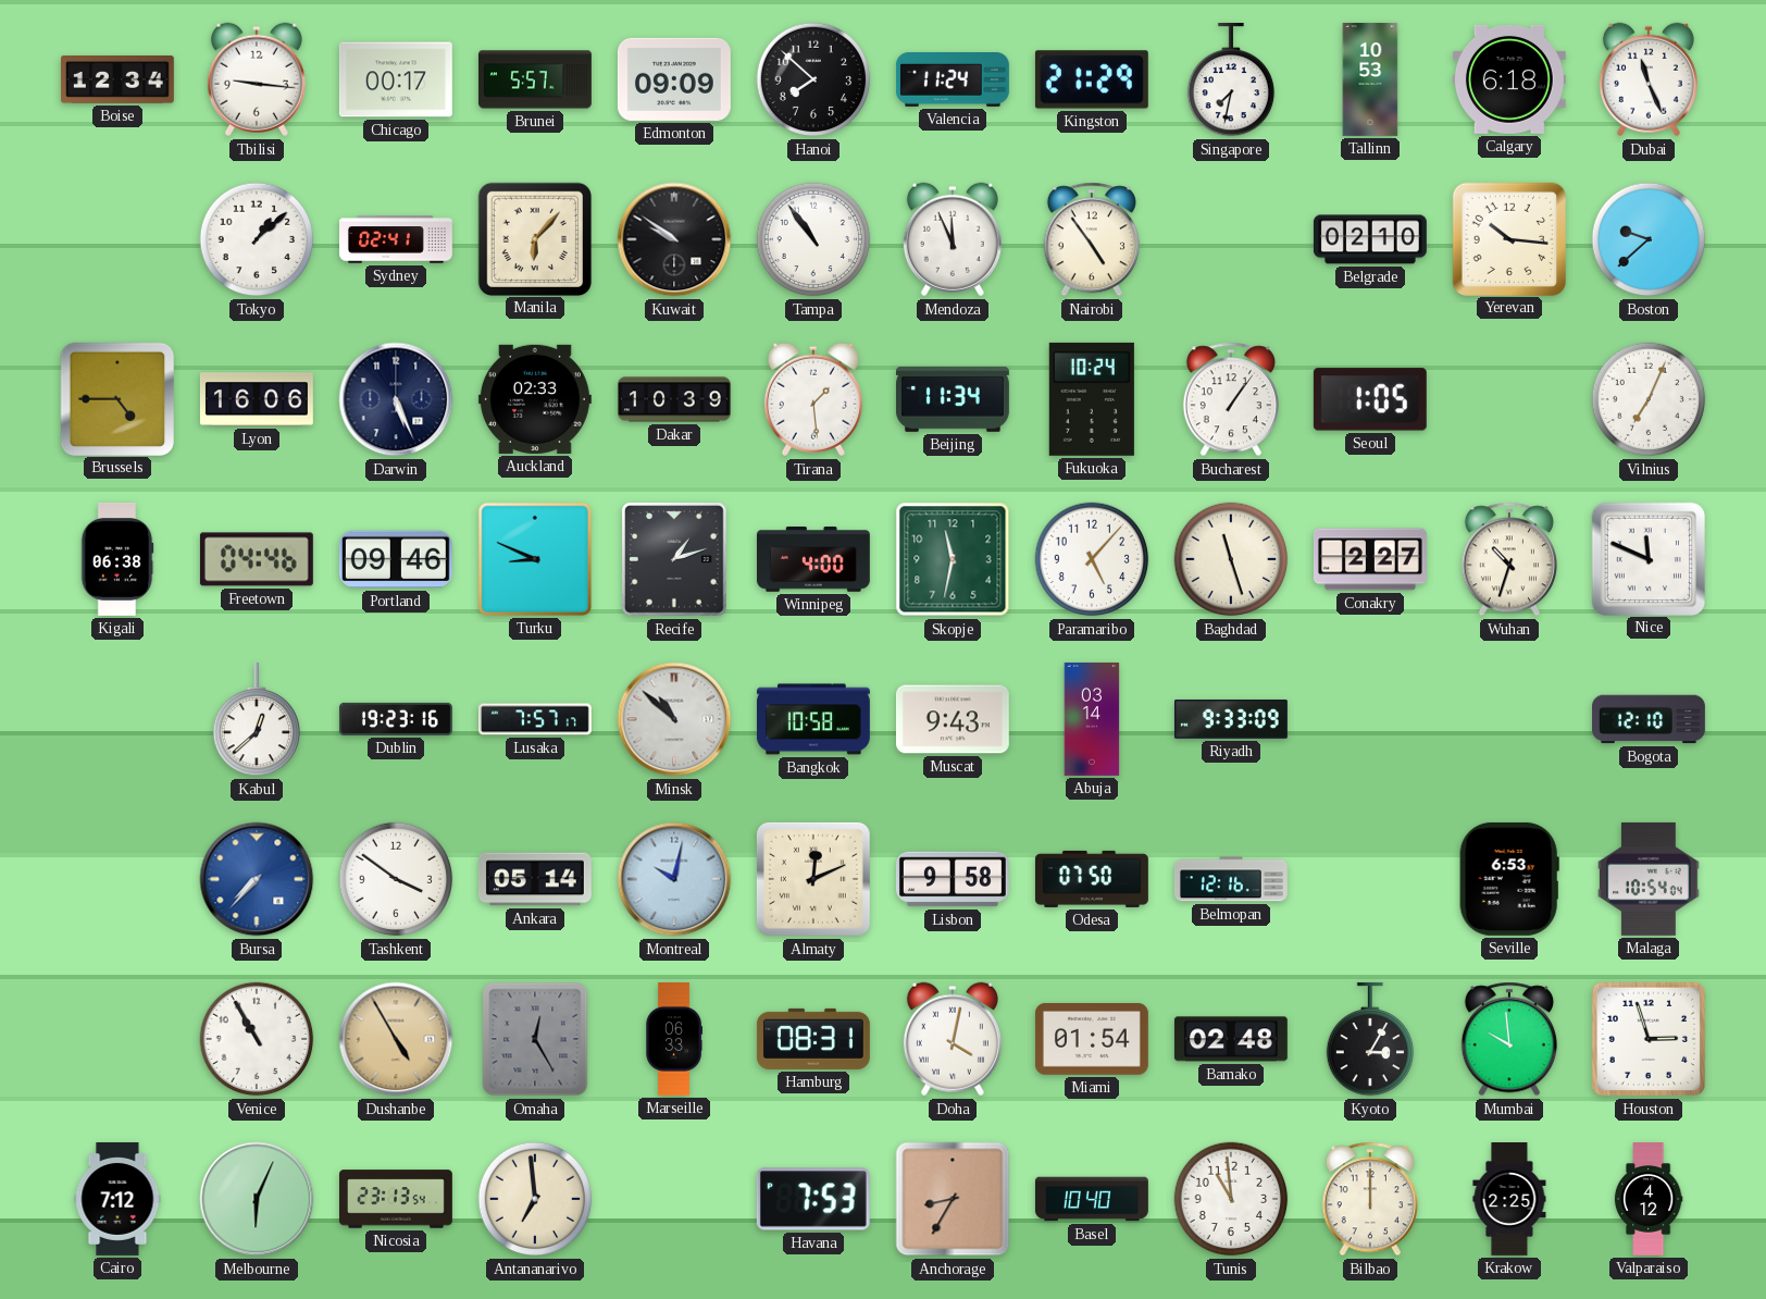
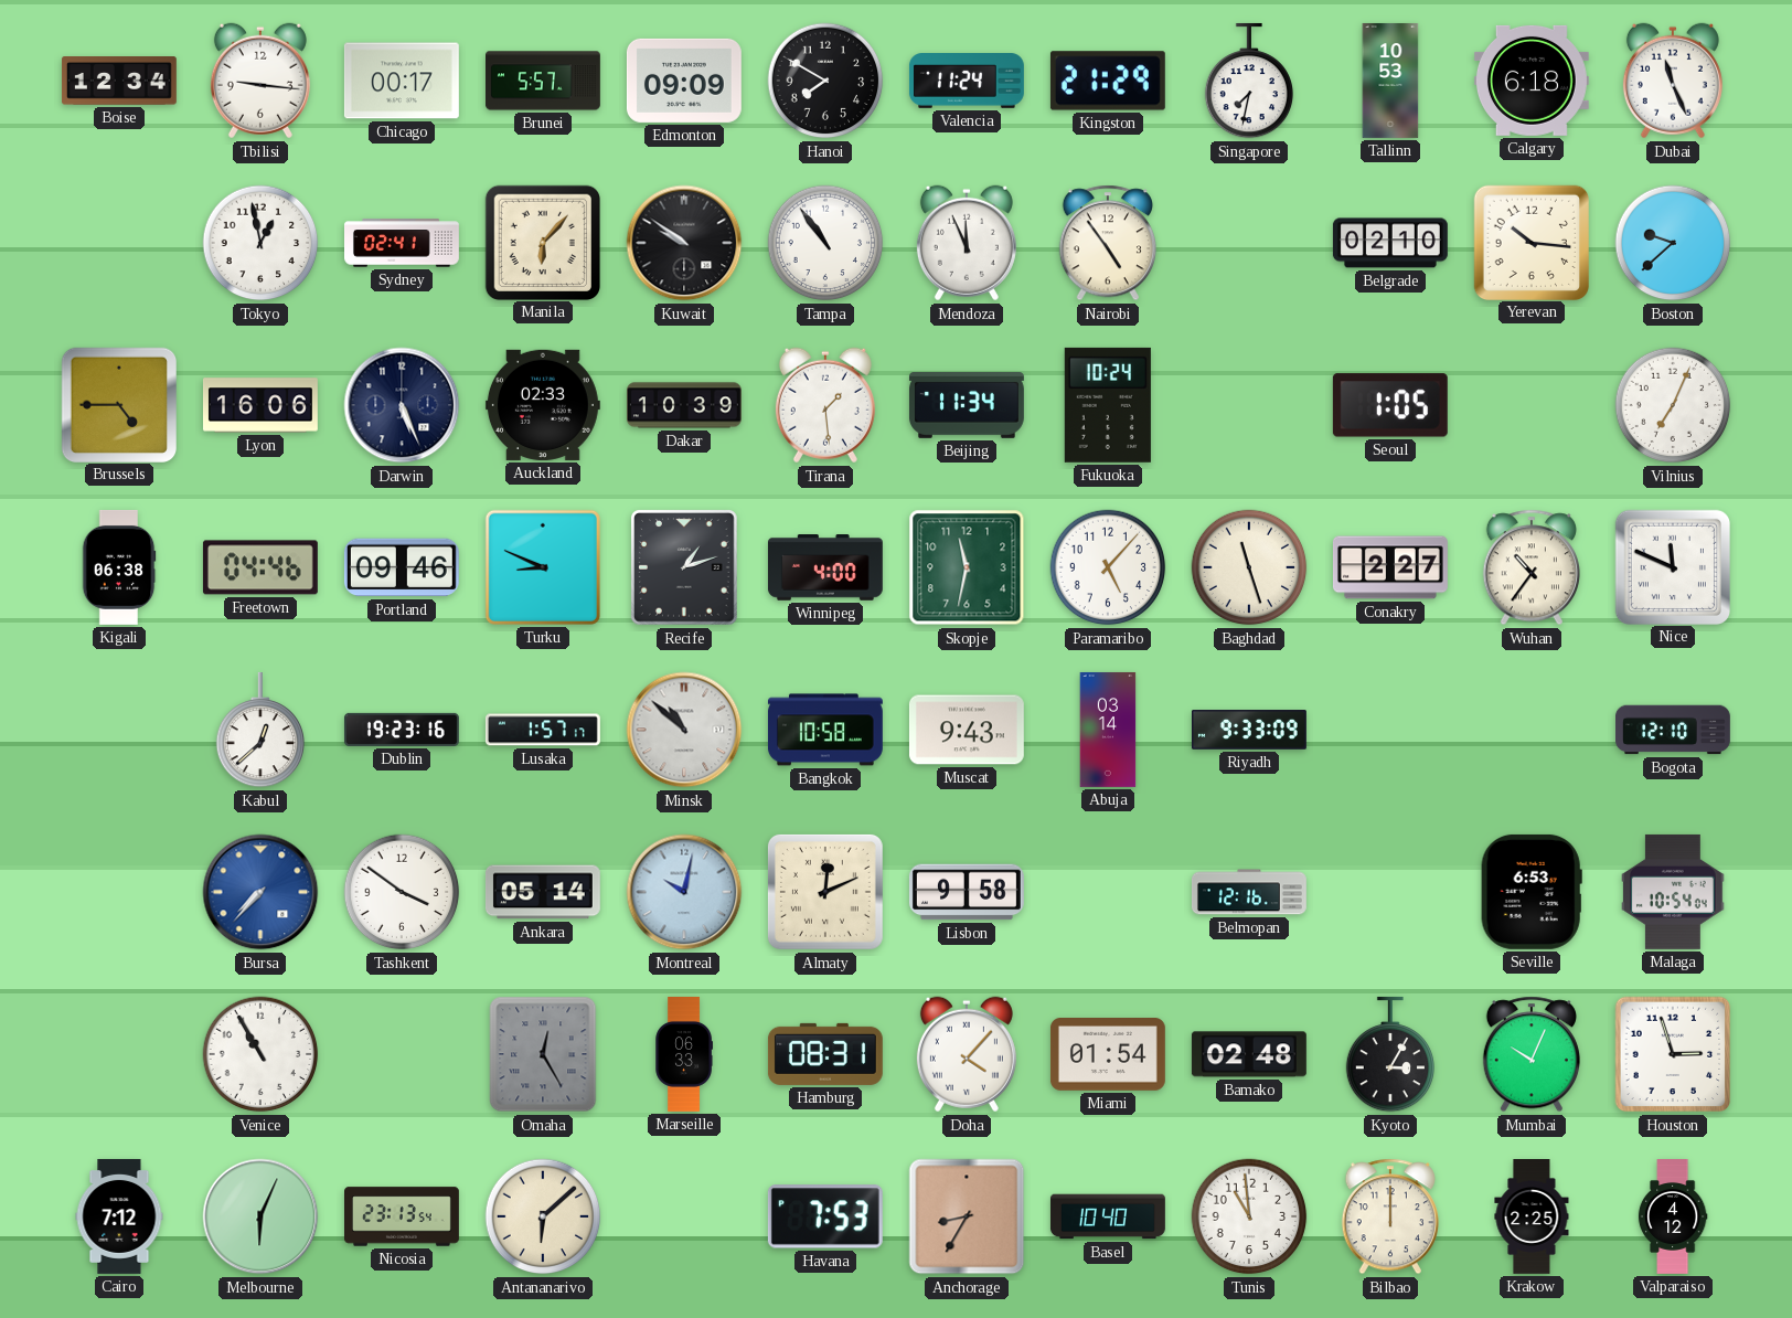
Hanoi: 7:52 -> 7:50
Tokyo: 1:08 -> 12:58
Bucharest: 1:06 -> none
Wuhan: 10:33 -> 10:36
Lusaka: 7:57 -> 1:57
Odesa: 07:50 -> none
Dushanbe: 4:55 -> none
Doha: 4:02 -> 4:07
Mumbai: 9:59 -> 10:04
Antananarivo: 6:59 -> 6:08
